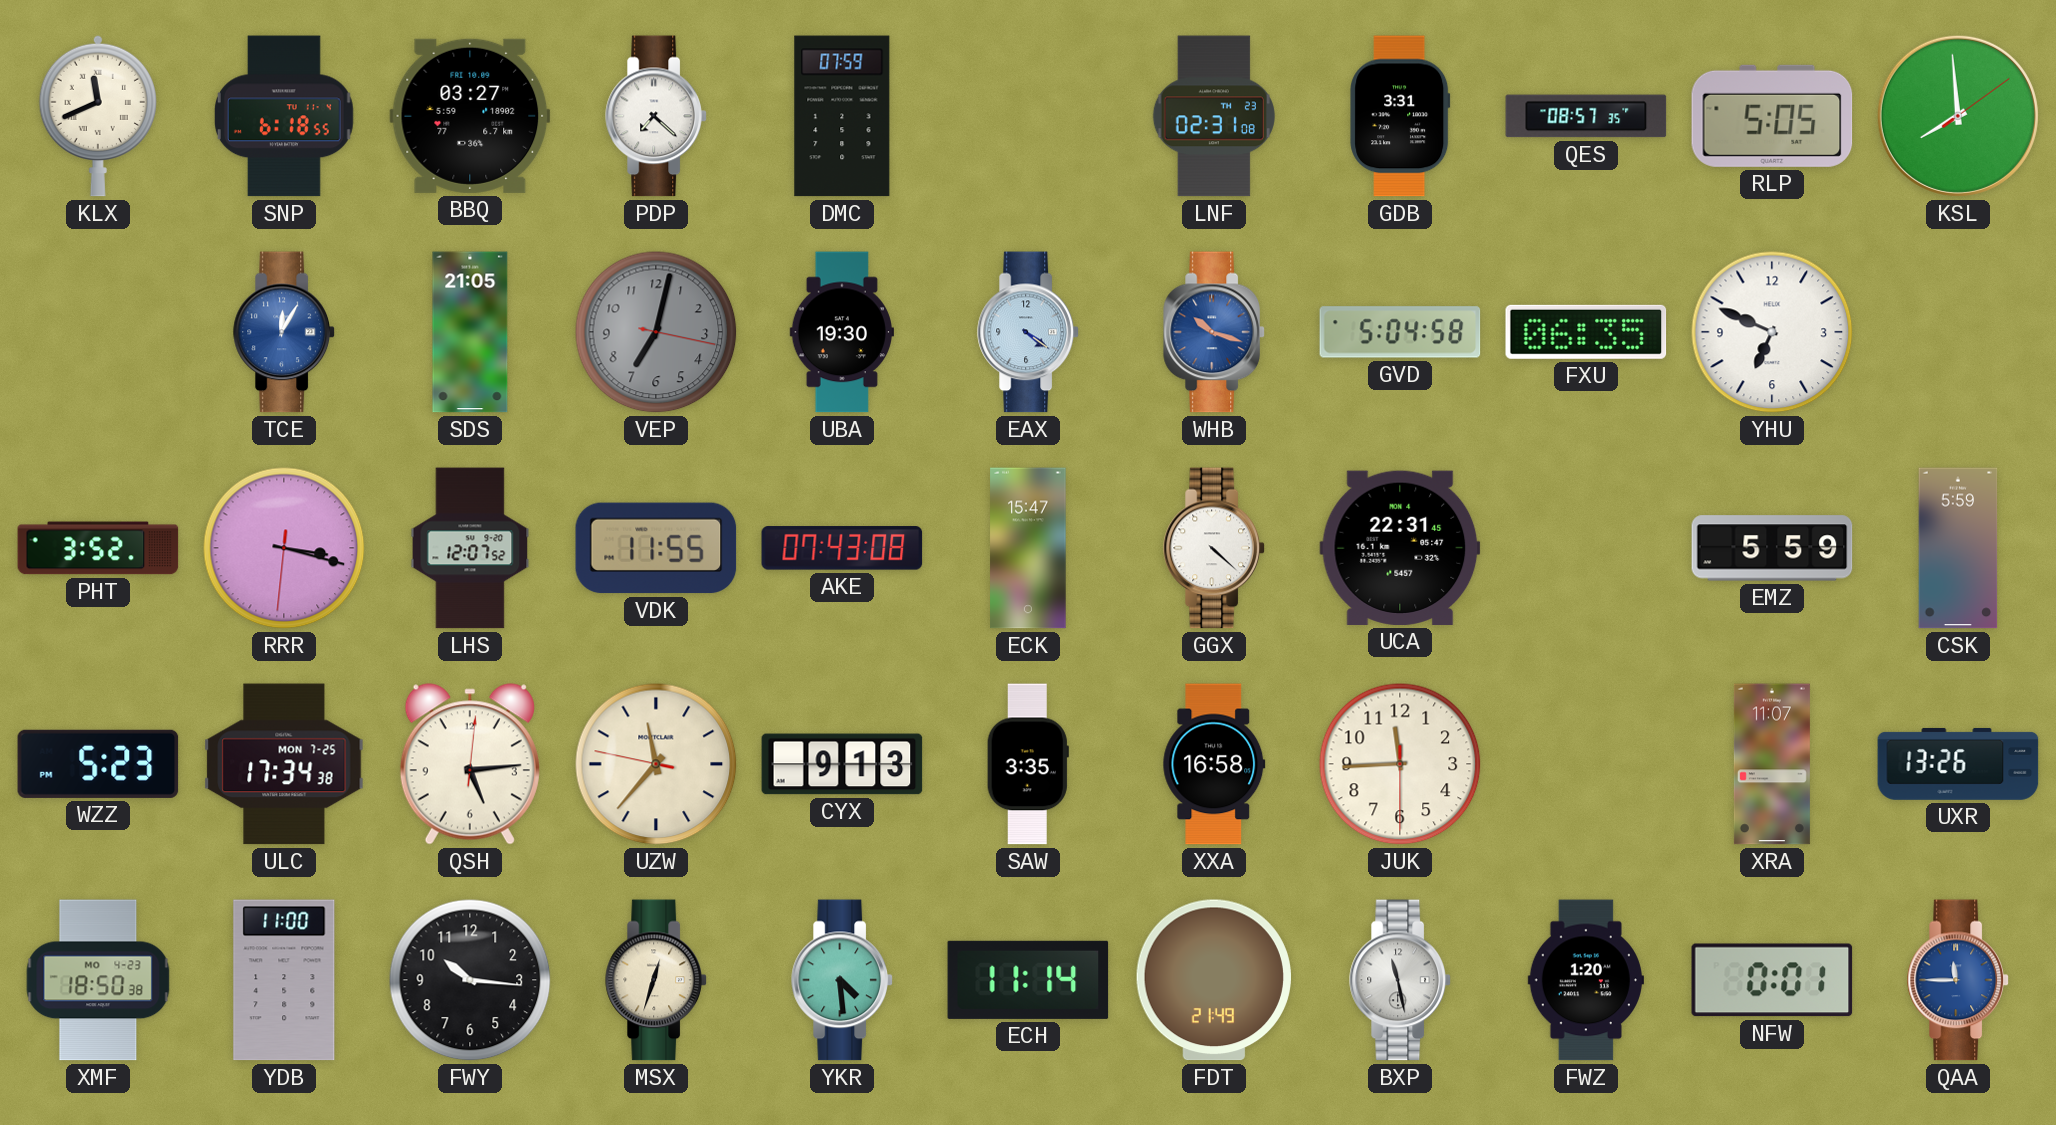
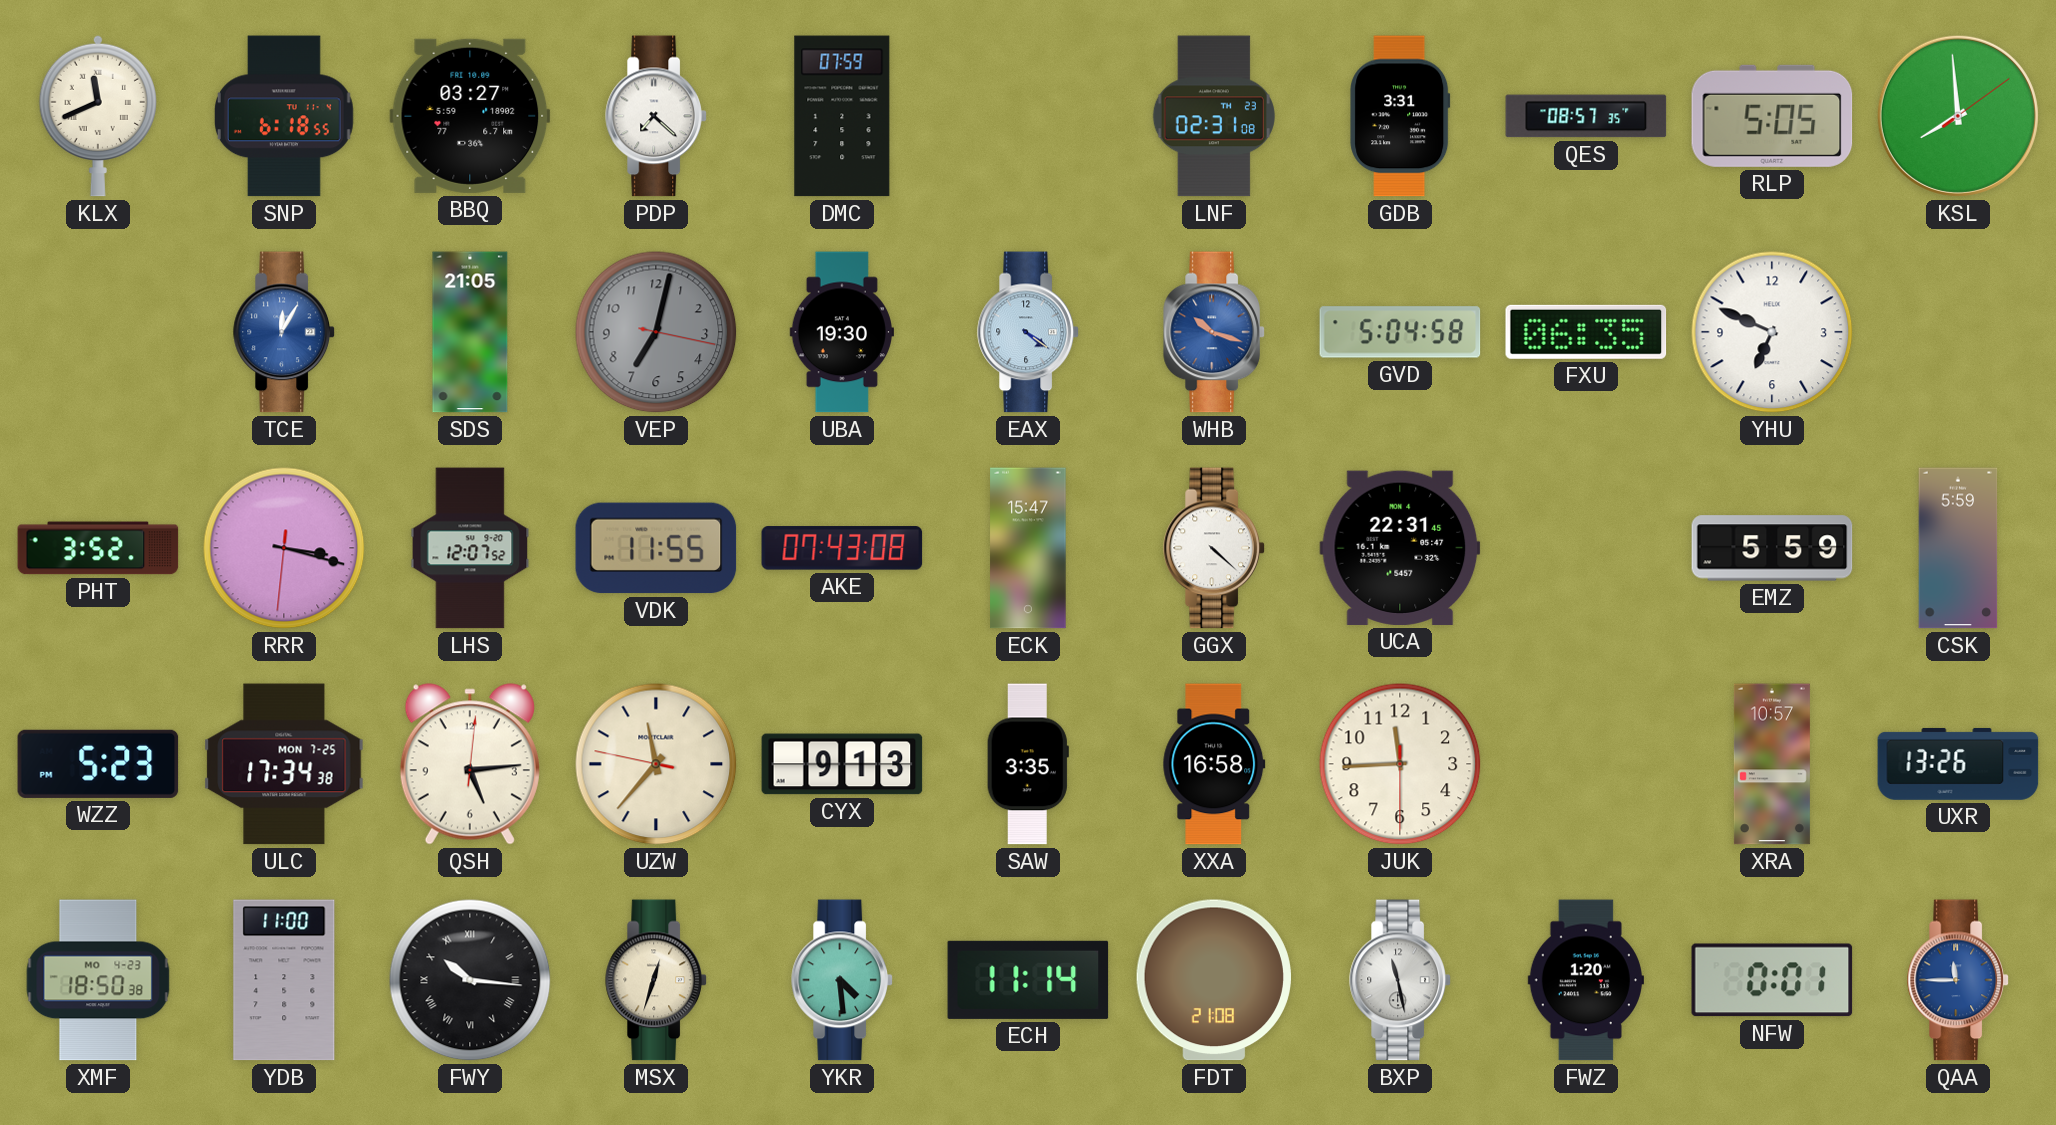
XRA: 11:07 -> 10:57
FWY numerals: Arabic -> Roman
FDT: 21:49 -> 21:08
